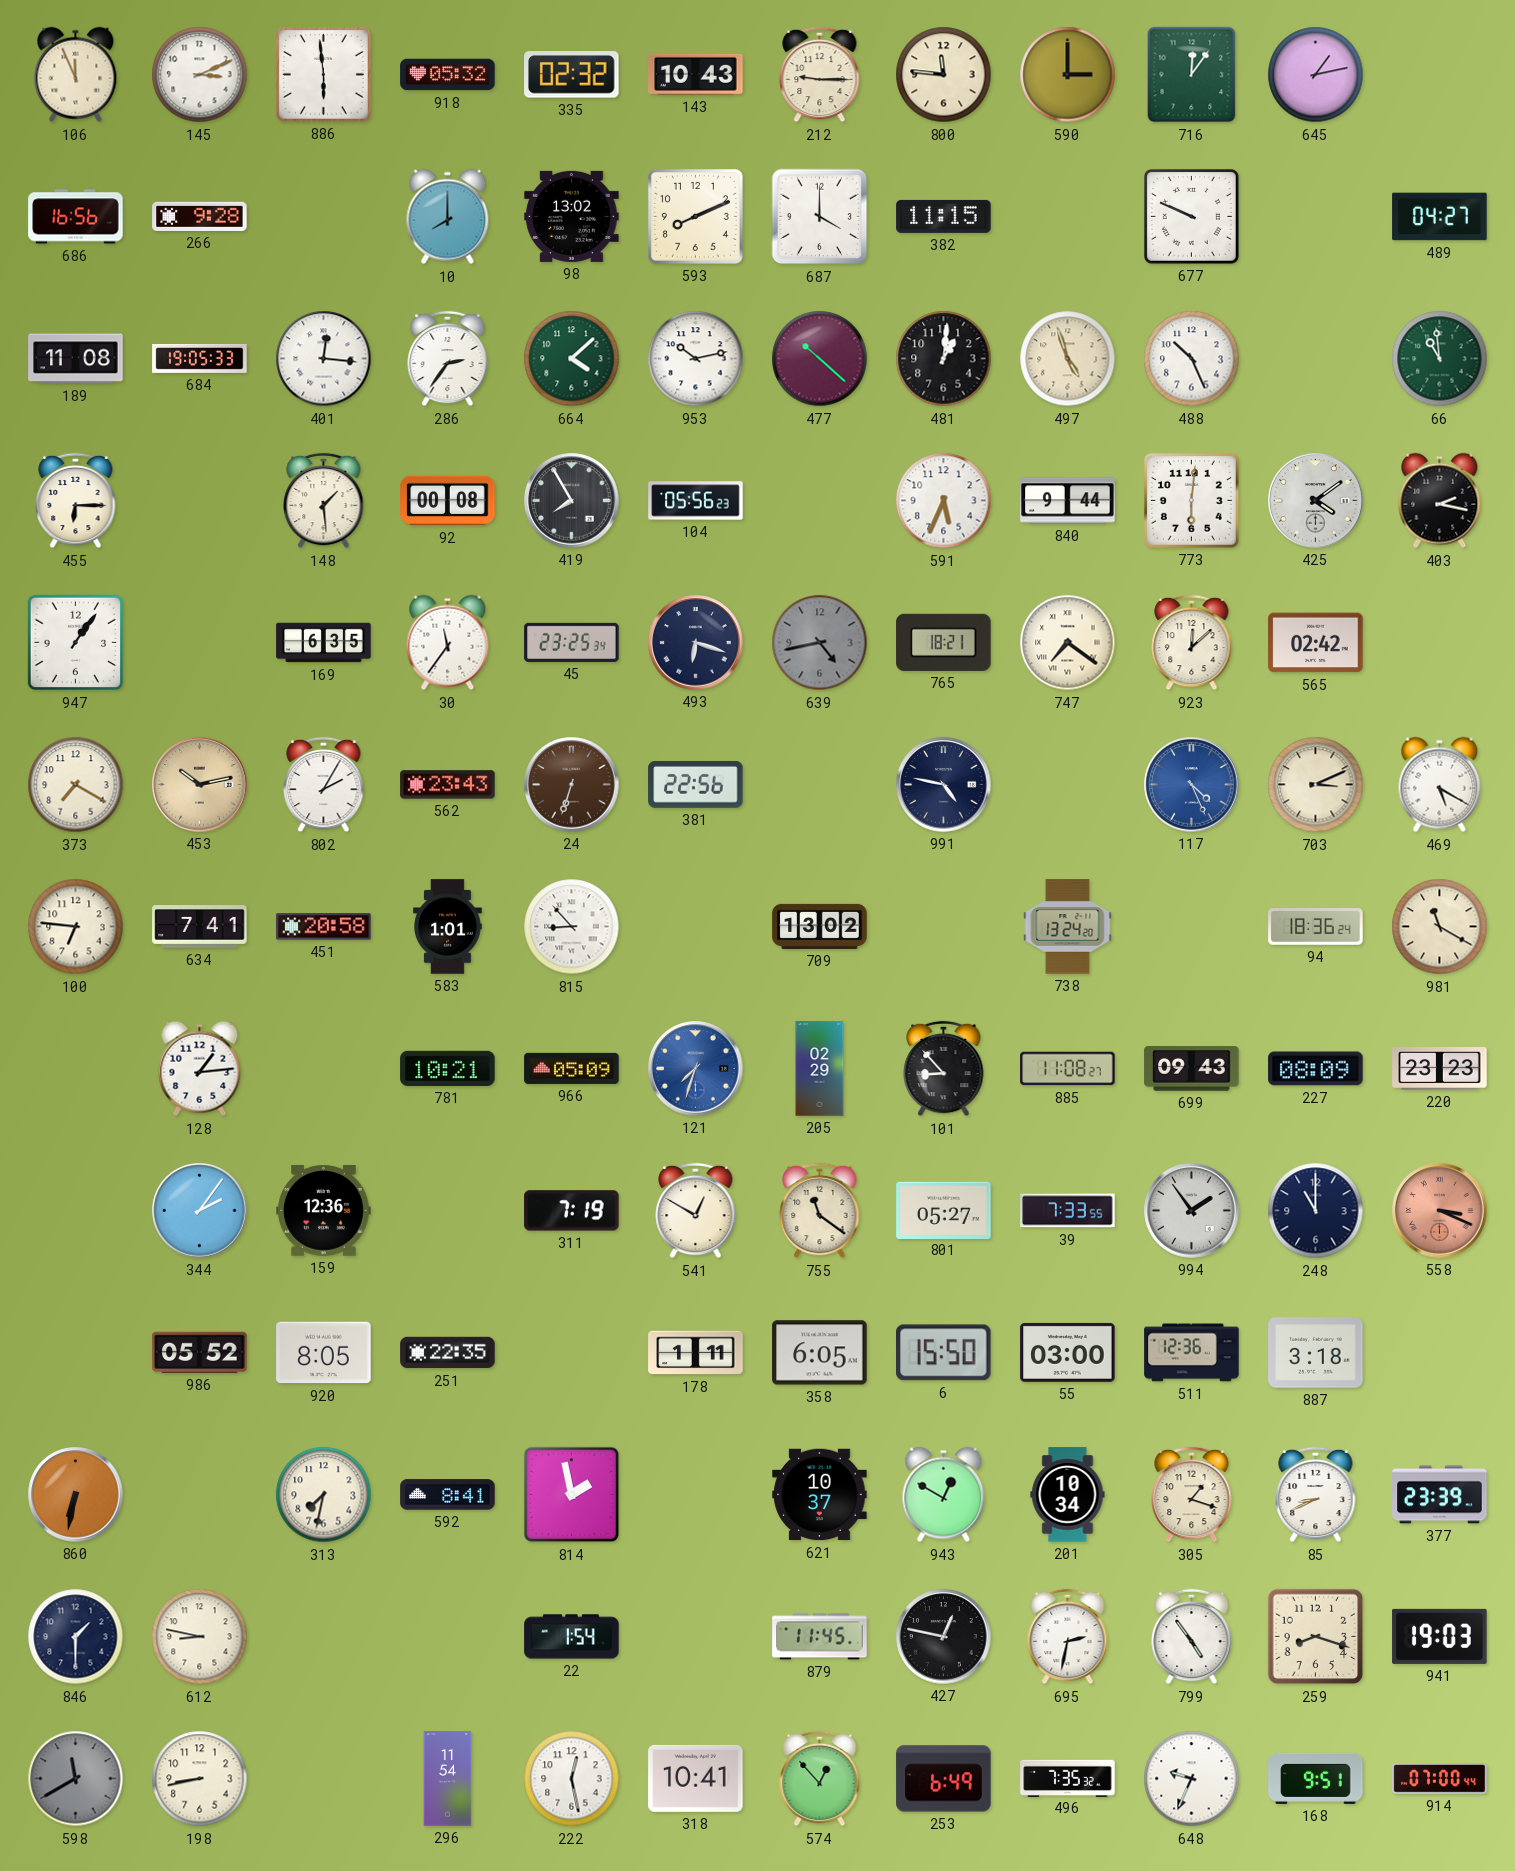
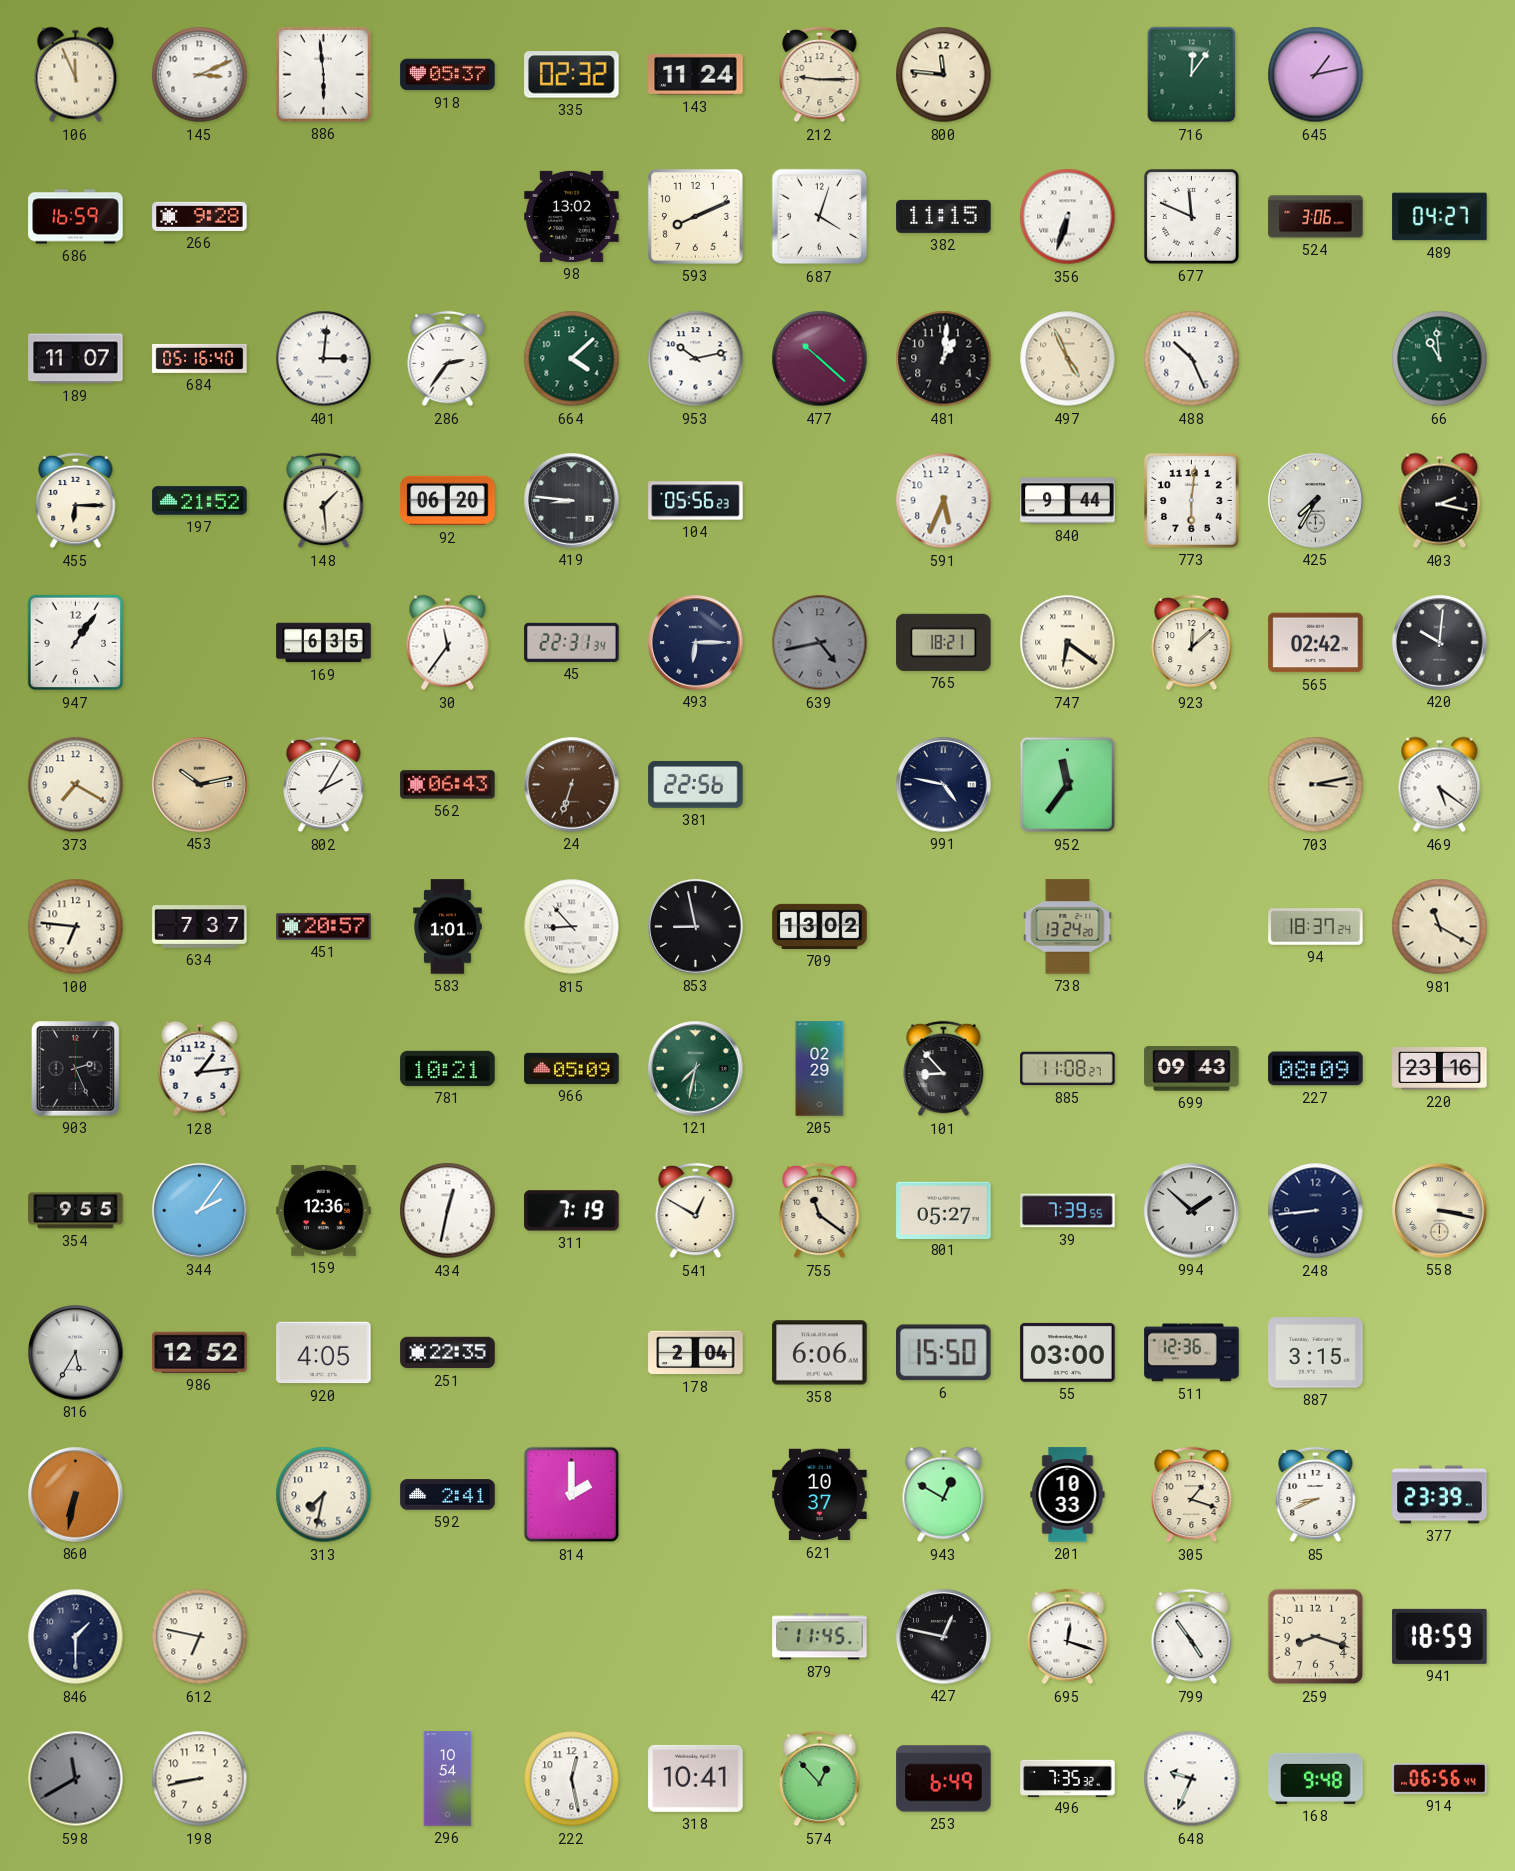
918: 05:32 -> 05:37
143: 10:43 -> 11:24
590: 3:00 -> none
686: 16:56 -> 16:59
10: 8:00 -> none
687: 4:00 -> 4:03
356: none -> 6:33
677: 9:49 -> 11:49
524: none -> 3:06
189: 11:08 -> 11:07
684: 19:05 -> 05:16
401: 12:16 -> 3:01
497: 4:57 -> 4:56
197: none -> 21:52
92: 00:08 -> 06:20
419: 7:55 -> 8:46
425: 4:09 -> 7:35
45: 23:25 -> 22:31
493: 6:18 -> 6:15
747: 7:21 -> 6:21
420: none -> 10:01
562: 23:43 -> 06:43
952: none -> 11:36
117: 4:26 -> none
703: 3:11 -> 3:13
469: 5:20 -> 5:21
634: 7:41 -> 7:37
451: 20:58 -> 20:57
853: none -> 8:58
94: 18:36 -> 18:37
903: none -> 2:26
121: 7:33 -> 7:32
121 dial: blue -> green
220: 23:23 -> 23:16
354: none -> 9:55
434: none -> 12:32
39: 7:33 -> 7:39
994: 1:54 -> 1:52
248: 11:00 -> 8:44
558: 3:19 -> 3:17
558 dial: salmon -> cream
816: none -> 5:35
986: 05:52 -> 12:52
920: 8:05 -> 4:05
178: 1:11 -> 2:04
358: 6:05 -> 6:06
887: 3:18 -> 3:15
592: 8:41 -> 2:41
814: 1:58 -> 2:00
201: 10:34 -> 10:33
612: 8:47 -> 6:47
22: 1:54 -> none
695: 2:32 -> 12:18
941: 19:03 -> 18:59
296: 11:54 -> 10:54
168: 9:51 -> 9:48
914: 07:00 -> 06:56
